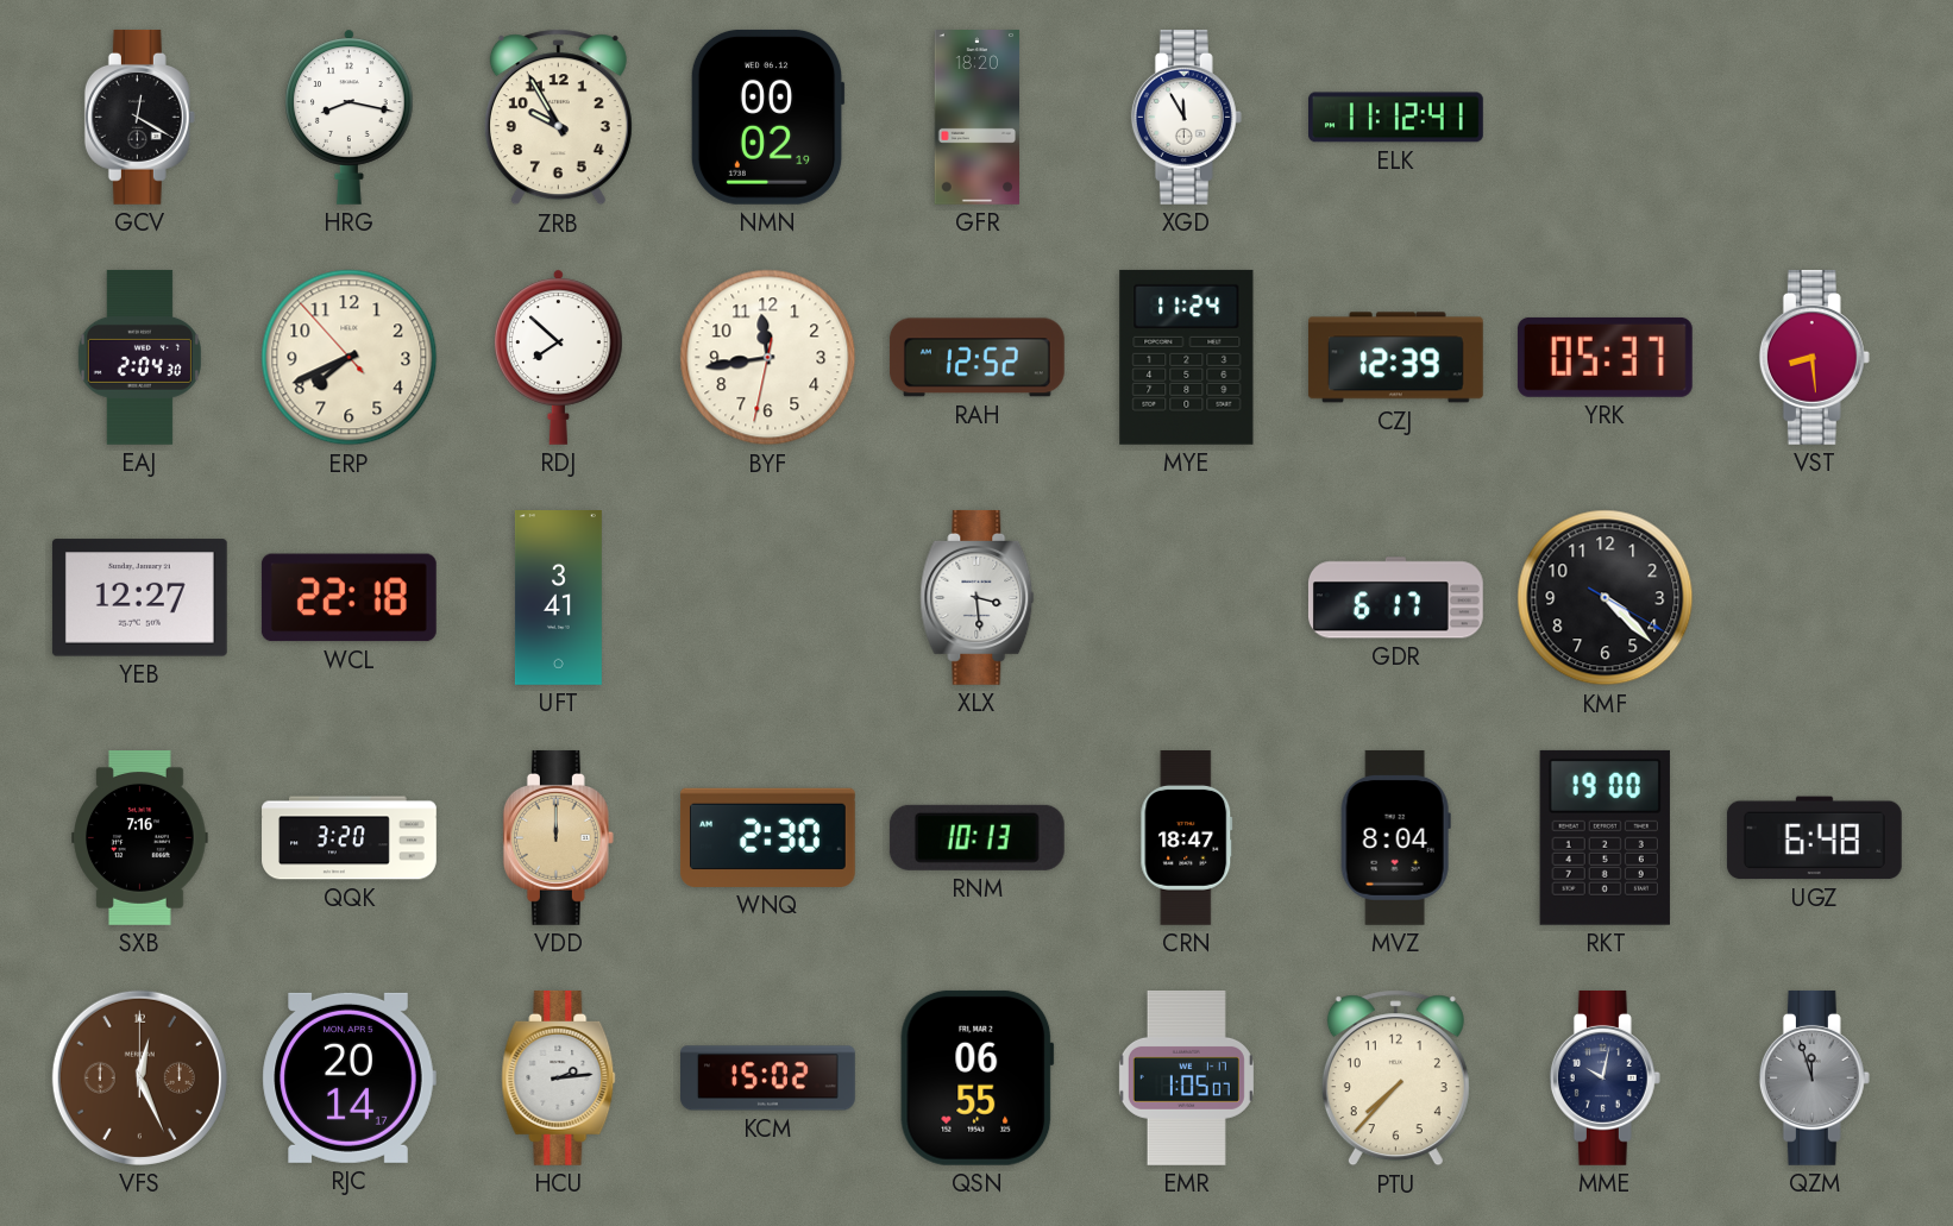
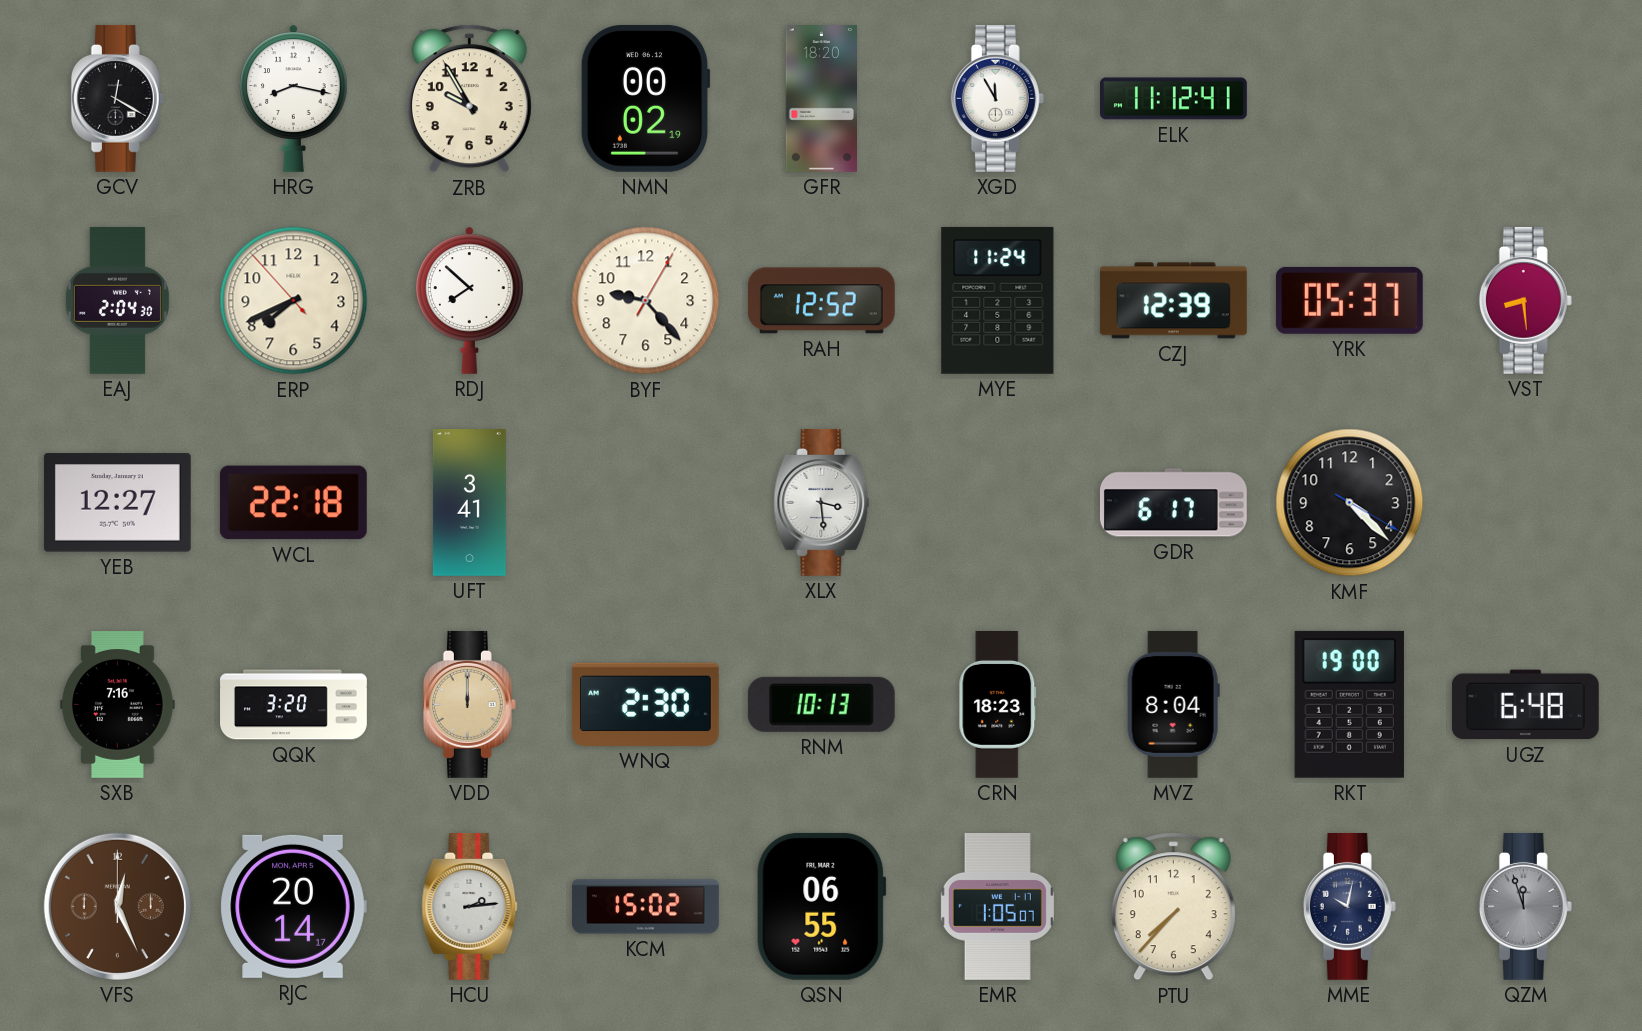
BYF: 11:43 -> 9:23
CRN: 18:47 -> 18:23
